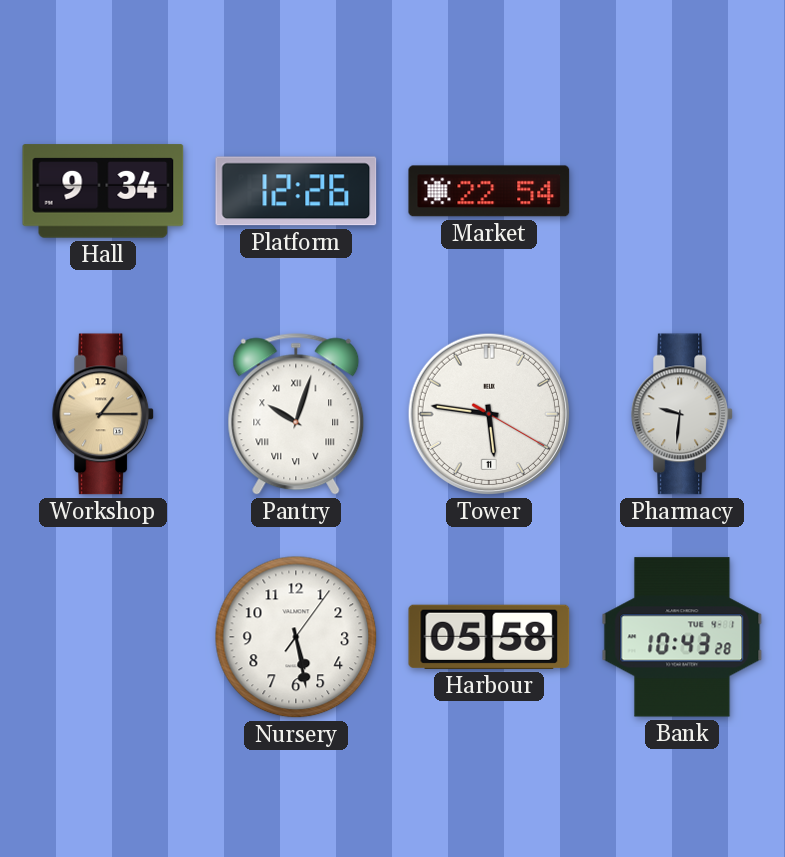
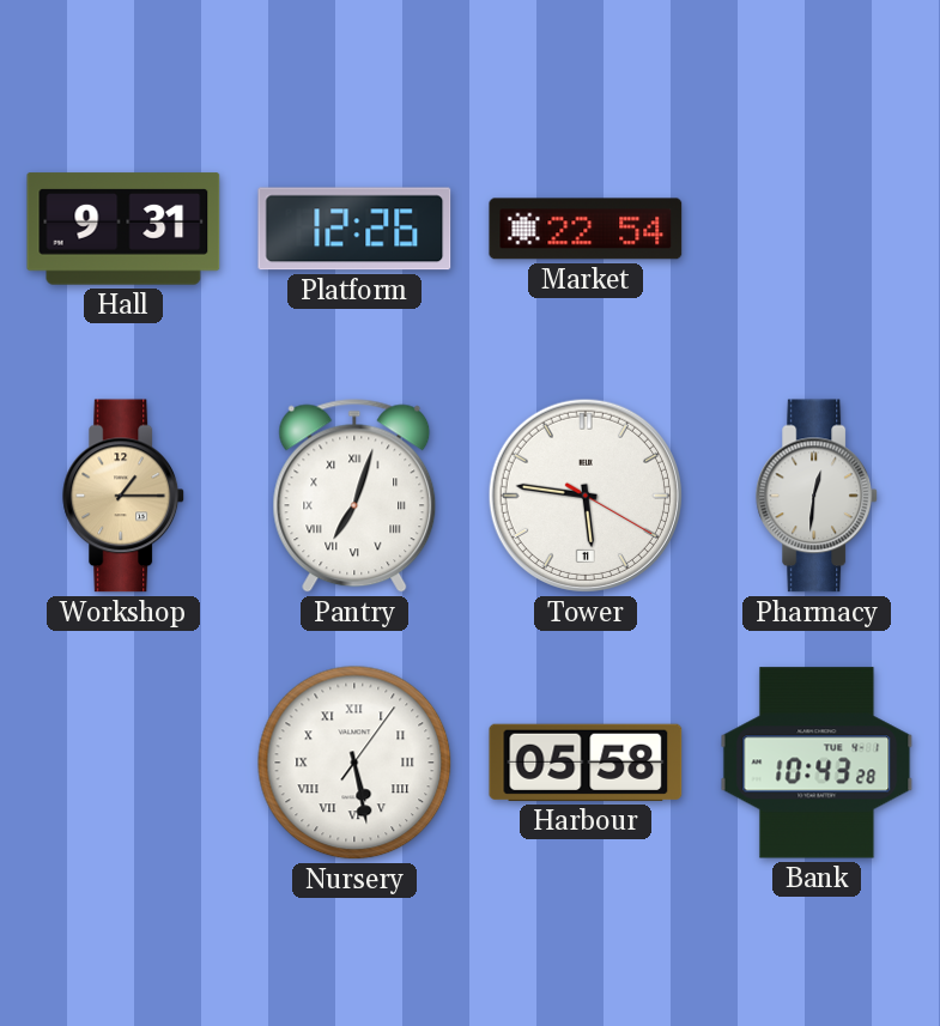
Hall: 9:34 -> 9:31
Pantry: 10:03 -> 7:03
Pharmacy: 9:31 -> 12:31
Nursery numerals: Arabic -> Roman
